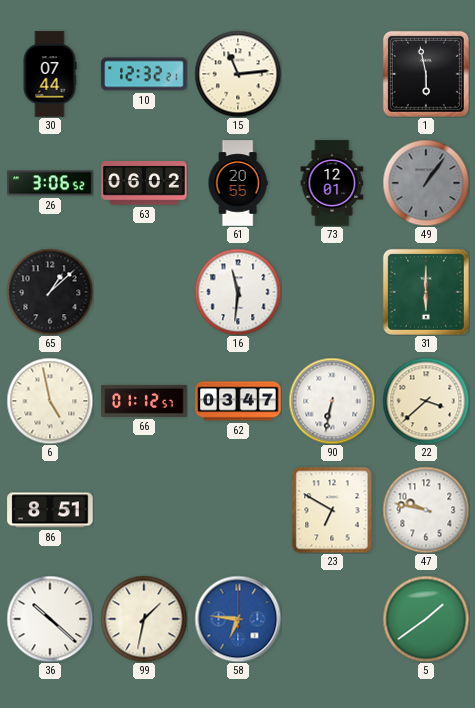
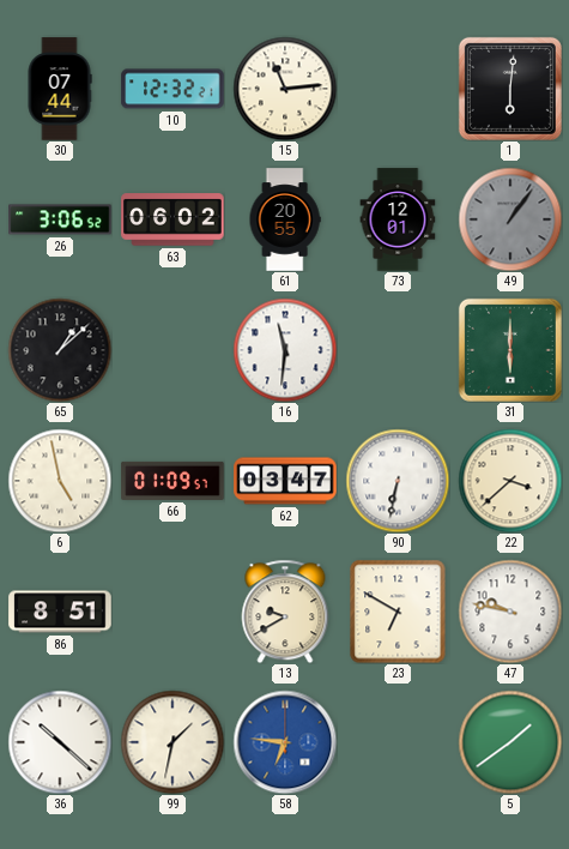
1: 5:58 -> 6:01
66: 01:12 -> 01:09
13: none -> 9:40
